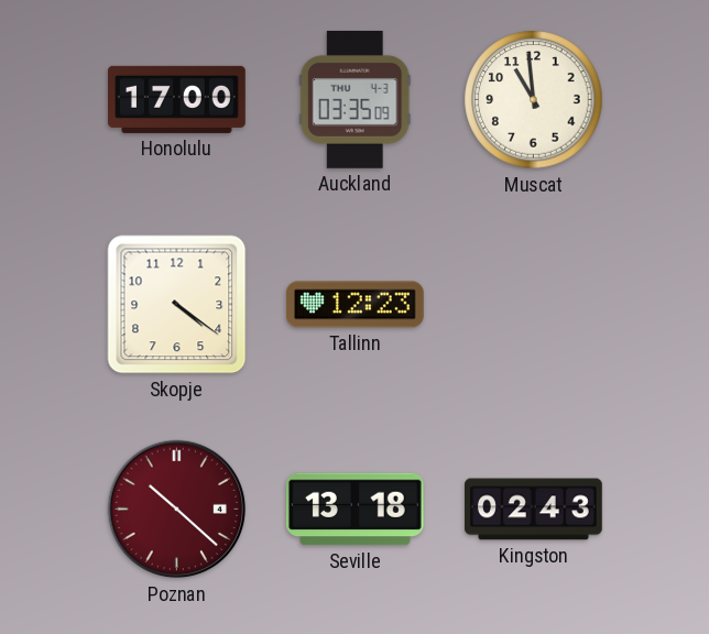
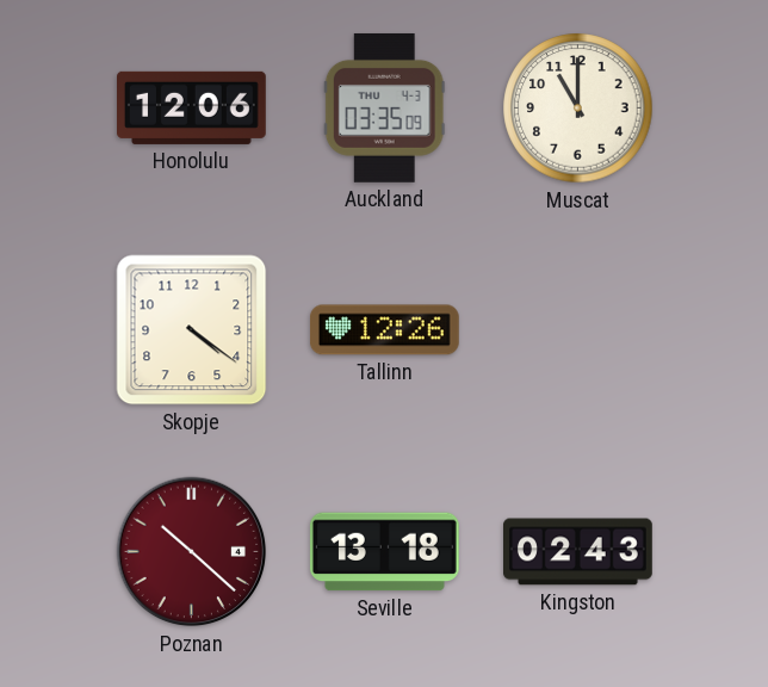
Honolulu: 17:00 -> 12:06
Muscat: 10:59 -> 11:00
Tallinn: 12:23 -> 12:26
